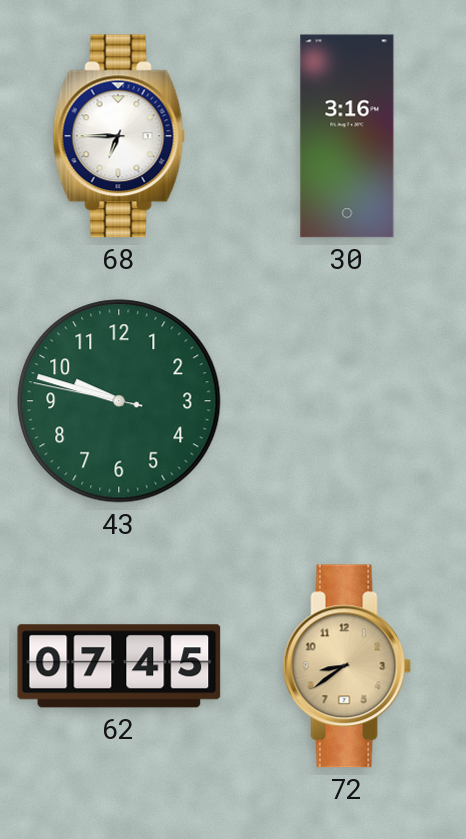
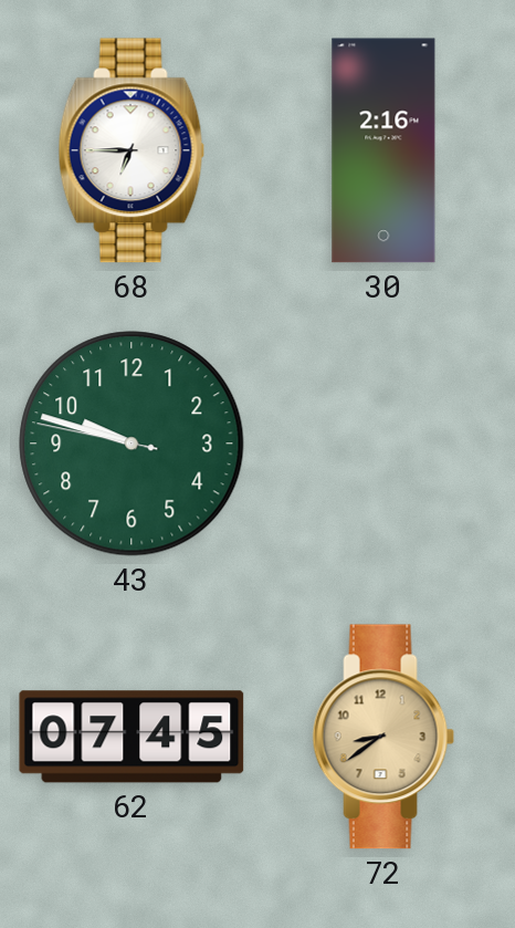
30: 3:16 -> 2:16
